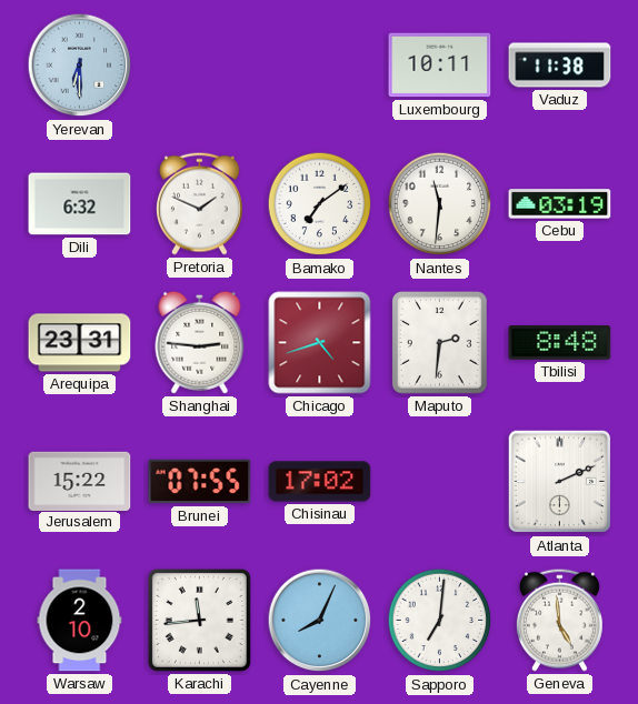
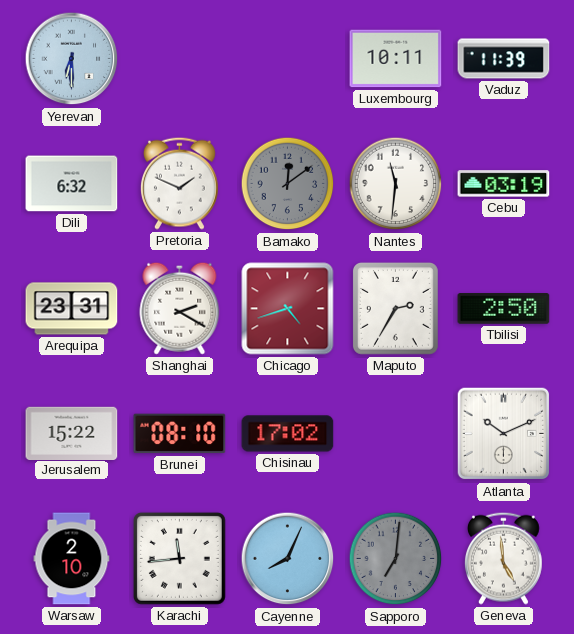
Vaduz: 11:38 -> 11:39
Bamako: 7:09 -> 12:09
Bamako dial: white -> grey
Shanghai: 2:46 -> 2:20
Maputo: 2:31 -> 2:35
Tbilisi: 8:48 -> 2:50
Brunei: 07:55 -> 08:10
Atlanta: 2:11 -> 10:11
Sapporo dial: white -> grey
